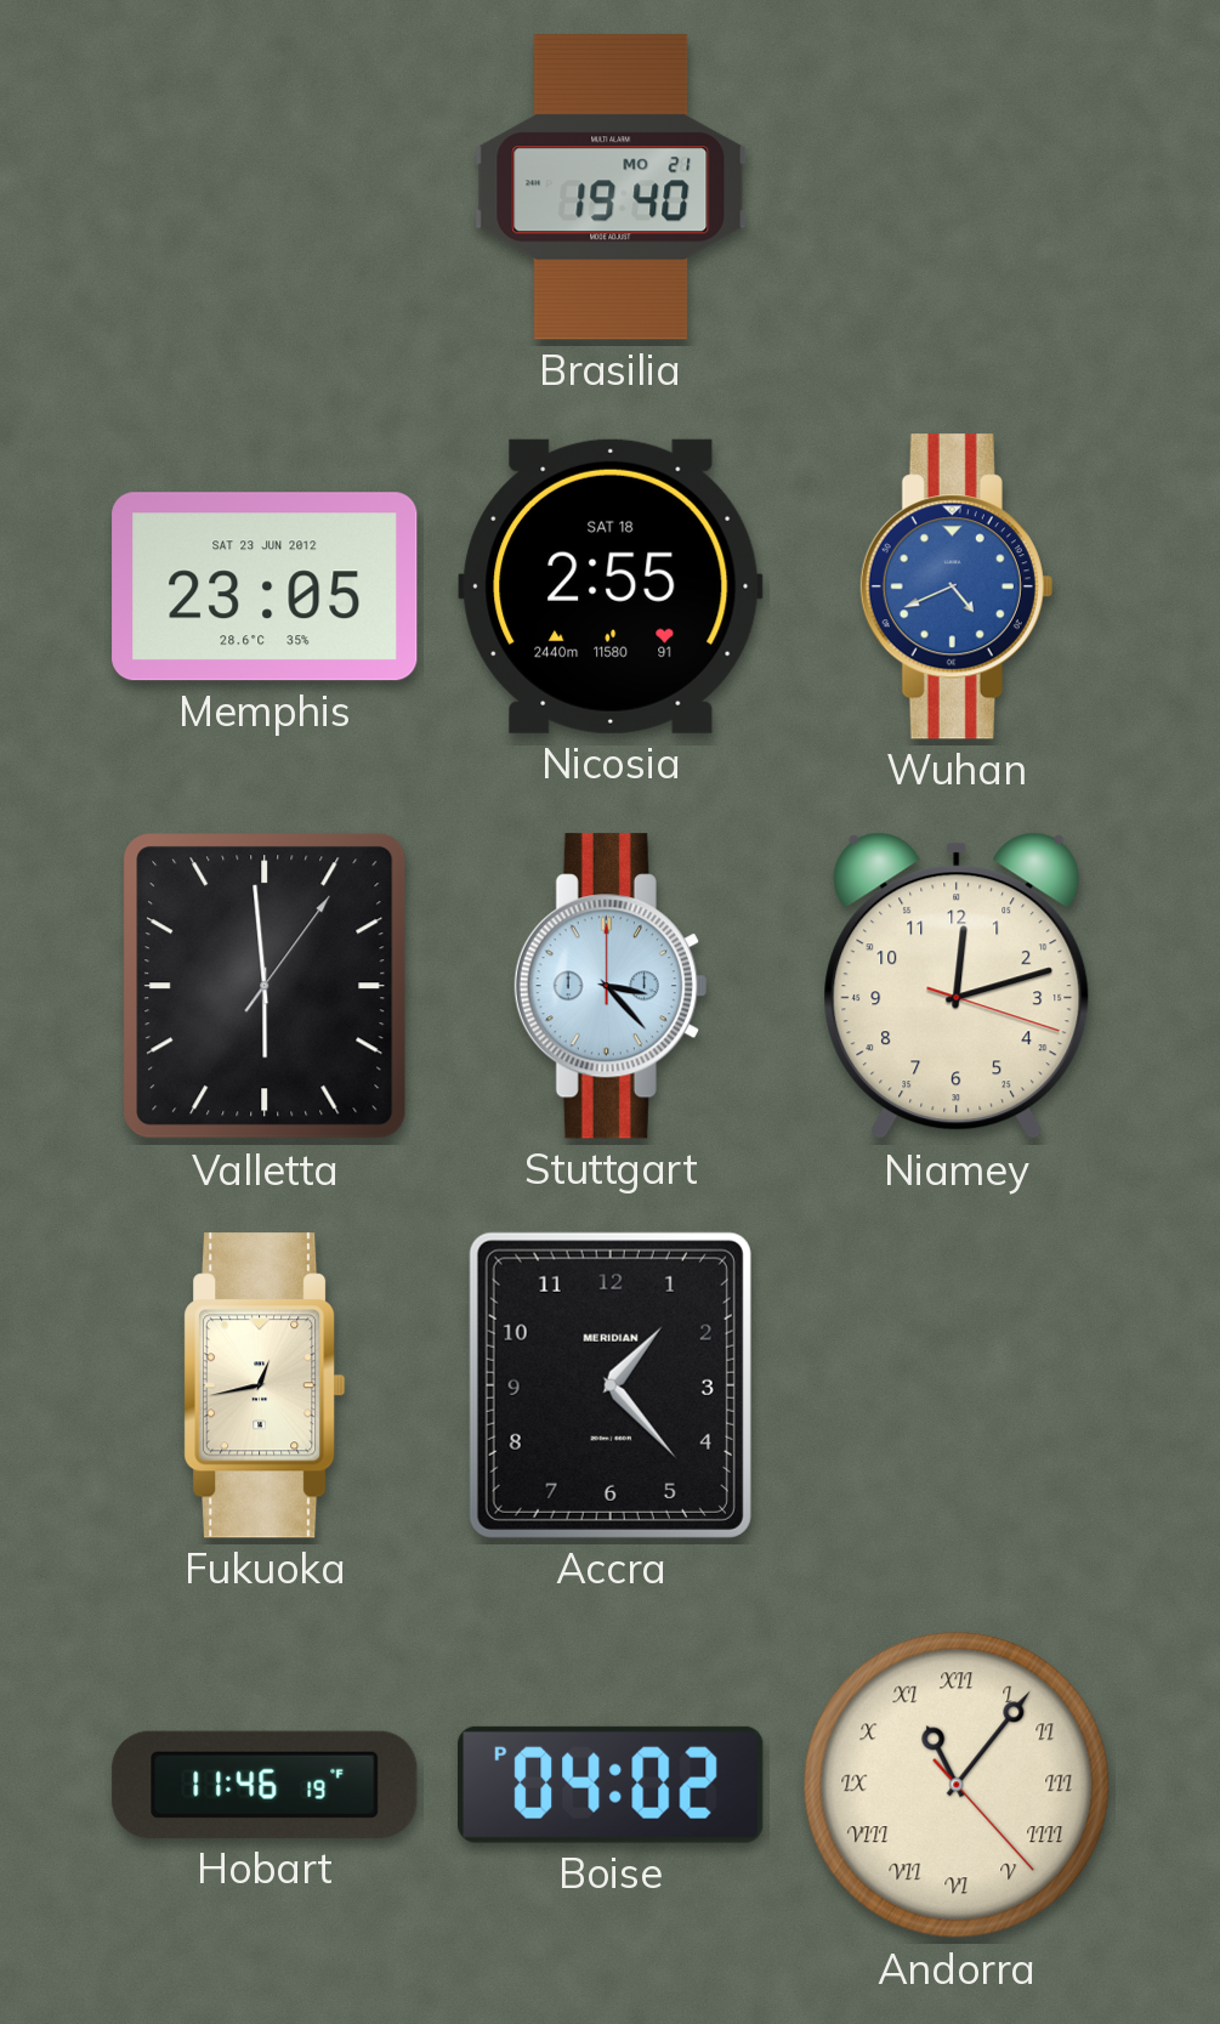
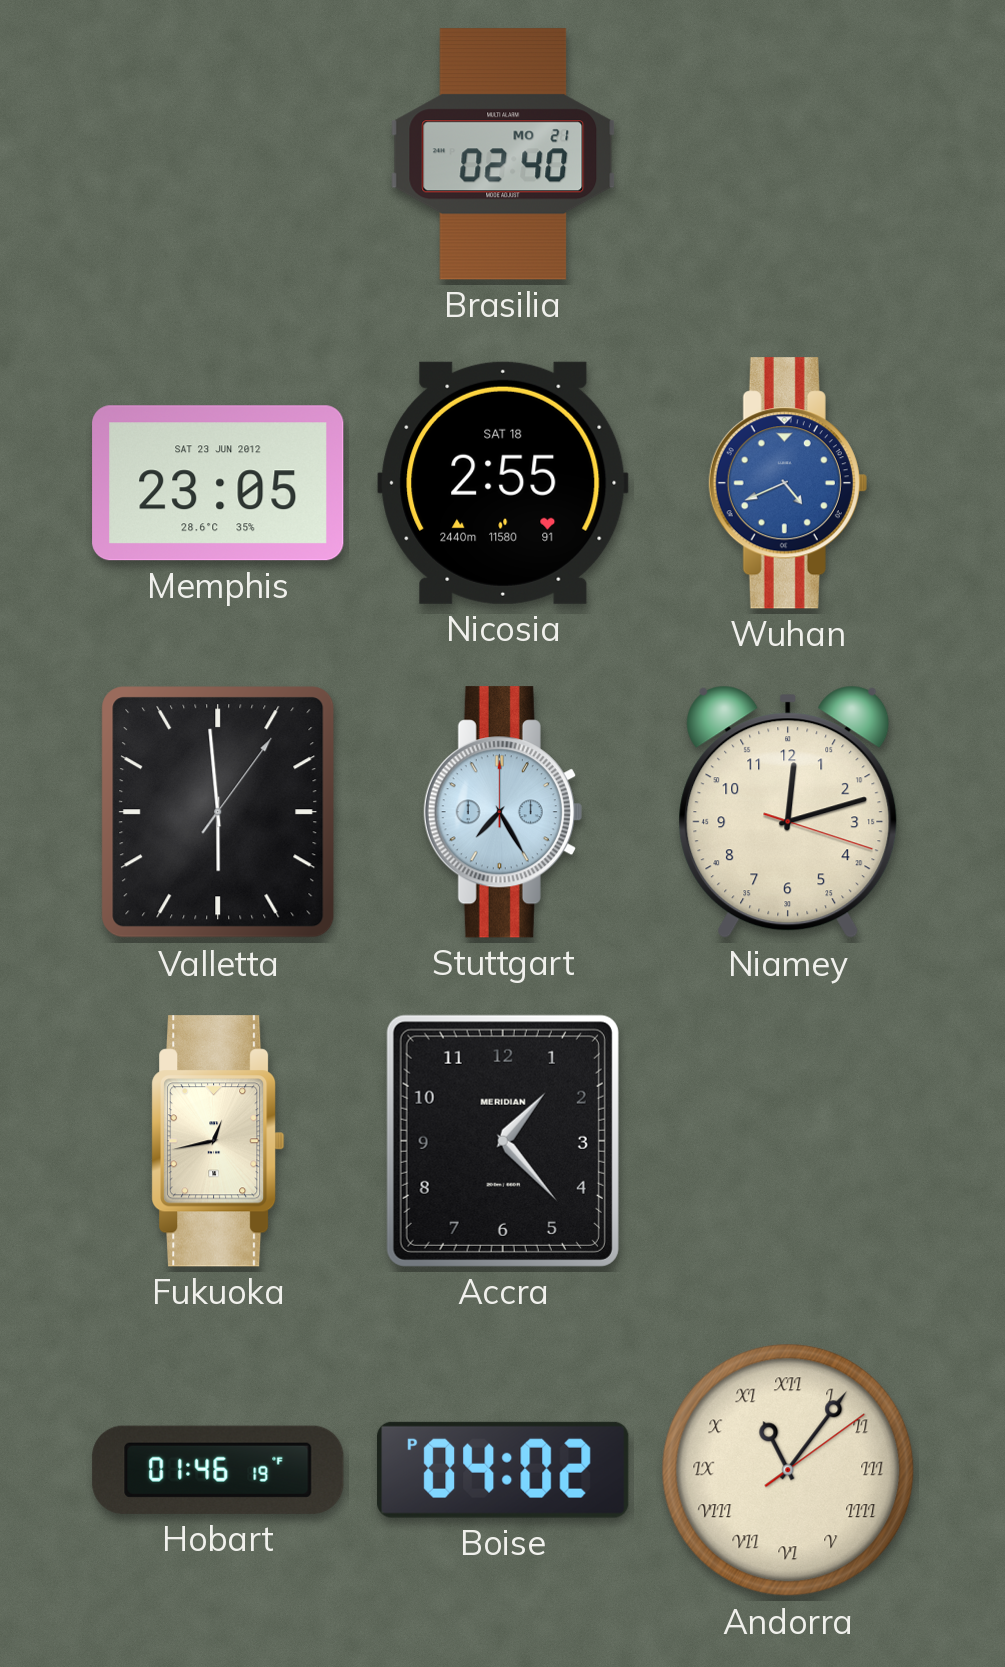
Brasilia: 19:40 -> 02:40
Stuttgart: 3:23 -> 7:25
Hobart: 11:46 -> 01:46
Andorra: 11:06:23 -> 11:06:09
